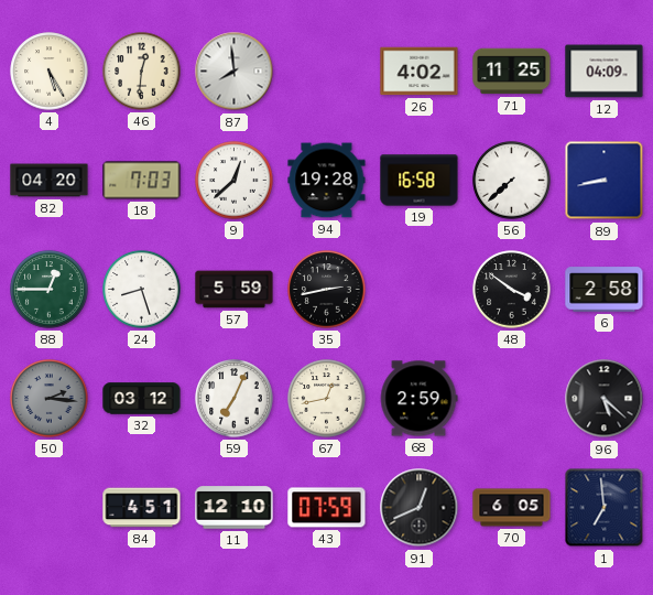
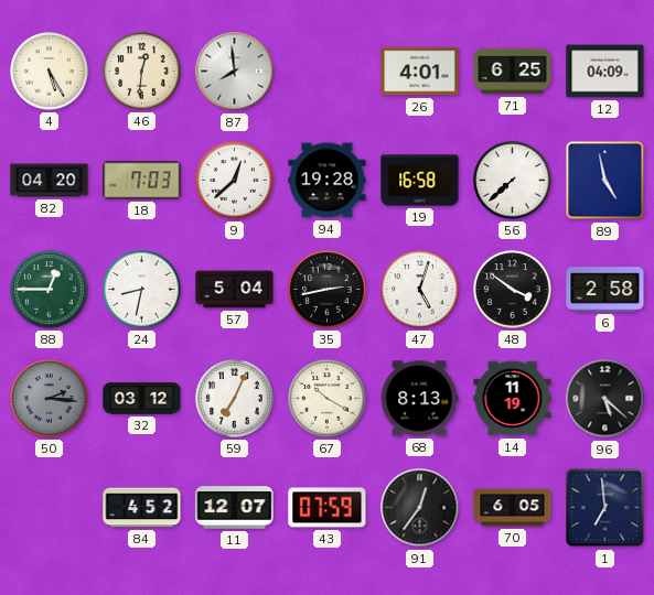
26: 4:02 -> 4:01
71: 11:25 -> 6:25
89: 8:43 -> 4:58
24: 8:27 -> 8:32
57: 5:59 -> 5:04
47: none -> 5:03
67: 12:43 -> 10:20
68: 2:59 -> 8:13
14: none -> 11:19
84: 4:51 -> 4:52
11: 12:10 -> 12:07
91: 12:41 -> 12:36
